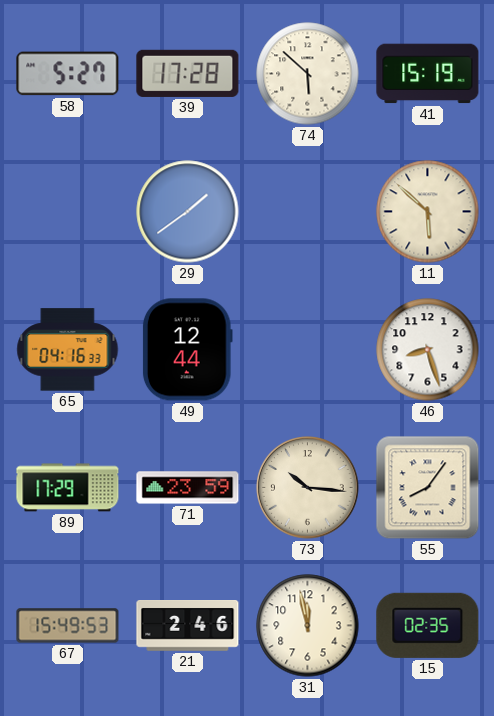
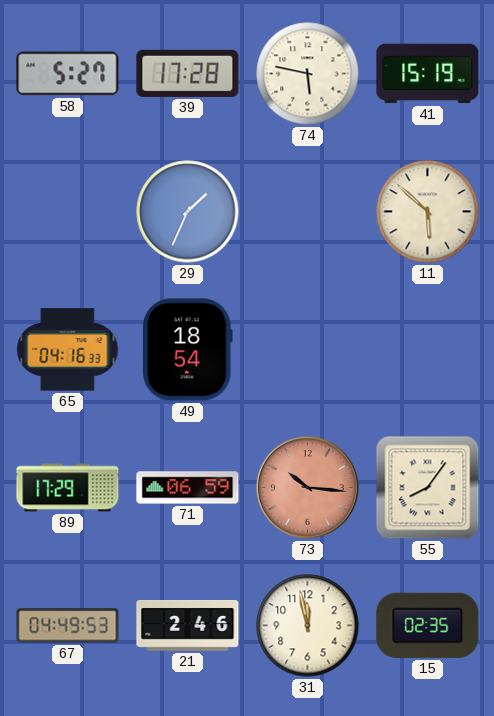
74: 5:52 -> 5:47
29: 1:39 -> 1:34
49: 12:44 -> 18:54
46: 8:27 -> none
71: 23:59 -> 06:59
73 dial: cream -> salmon
67: 15:49 -> 04:49
